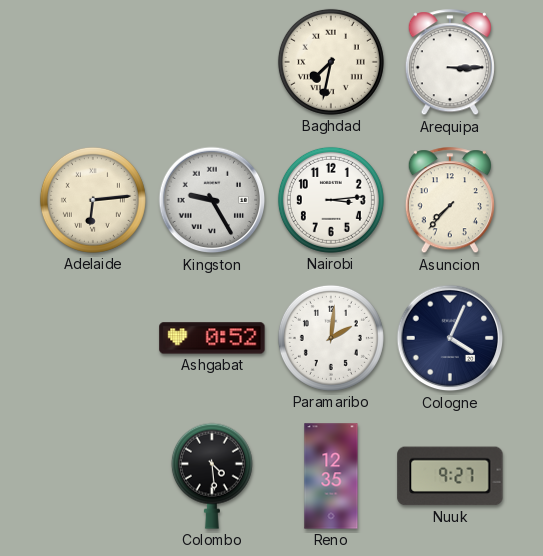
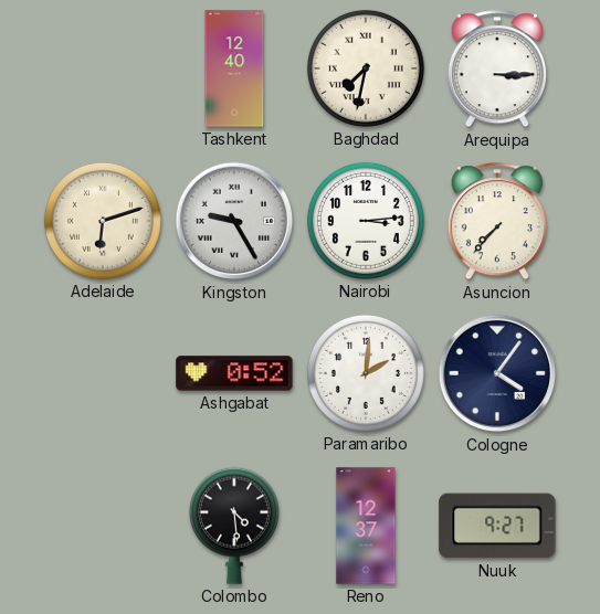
Tashkent: none -> 12:40
Adelaide: 6:14 -> 6:12
Cologne: 4:04 -> 4:06
Reno: 12:35 -> 12:37
